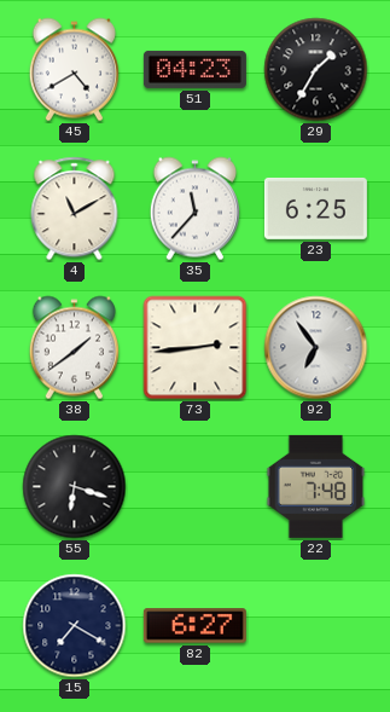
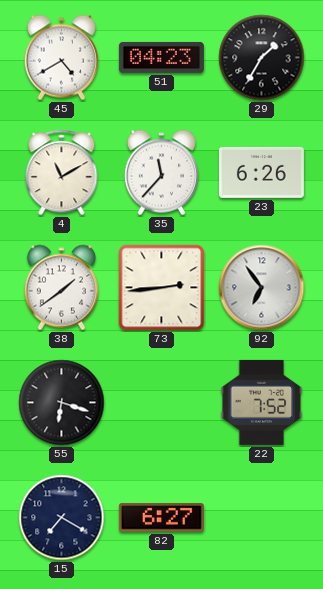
23: 6:25 -> 6:26
22: 7:48 -> 7:52
